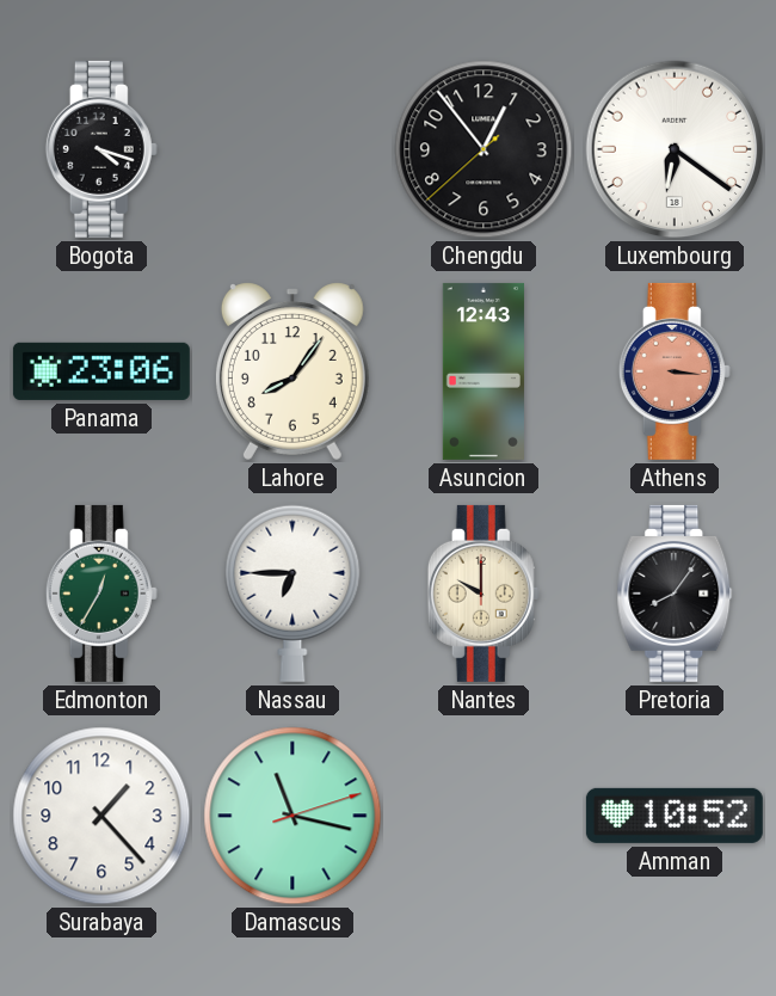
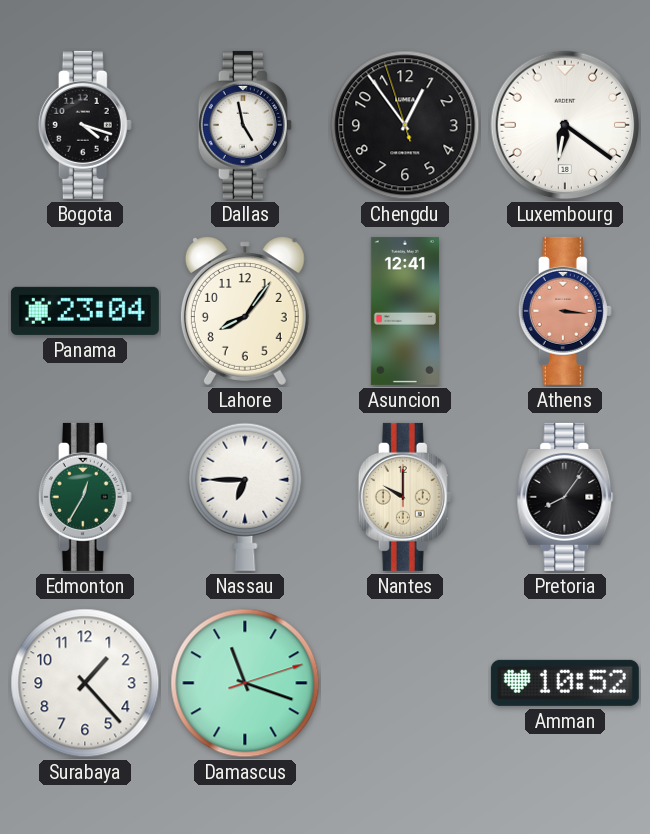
Dallas: none -> 4:58
Chengdu: 12:53:38 -> 12:53:57
Panama: 23:06 -> 23:04
Asuncion: 12:43 -> 12:41
Damascus: 11:17 -> 11:18
